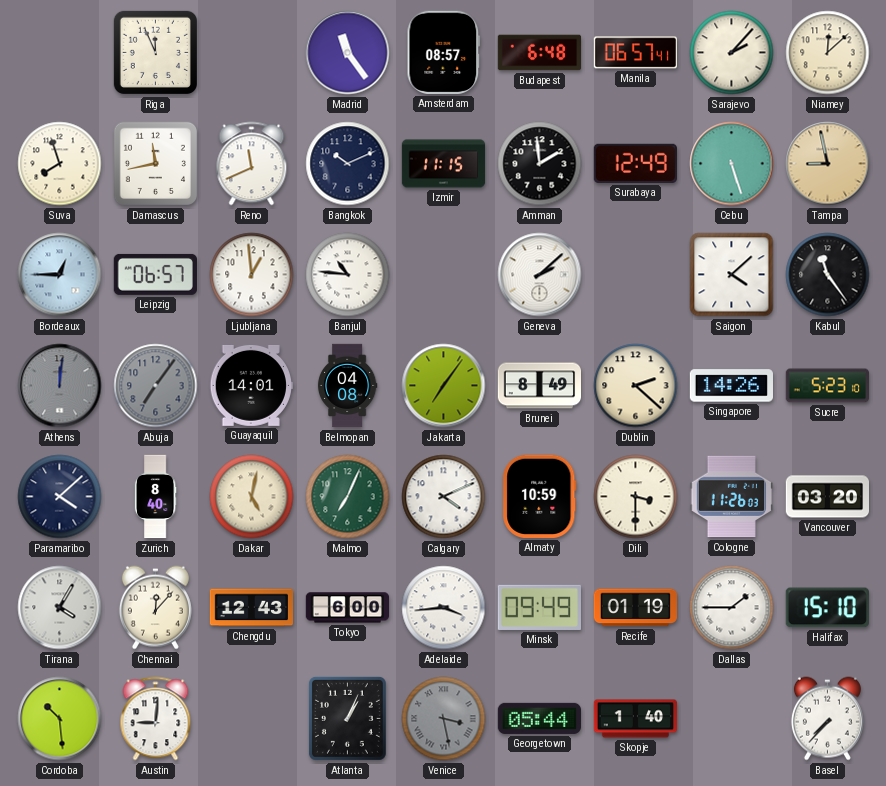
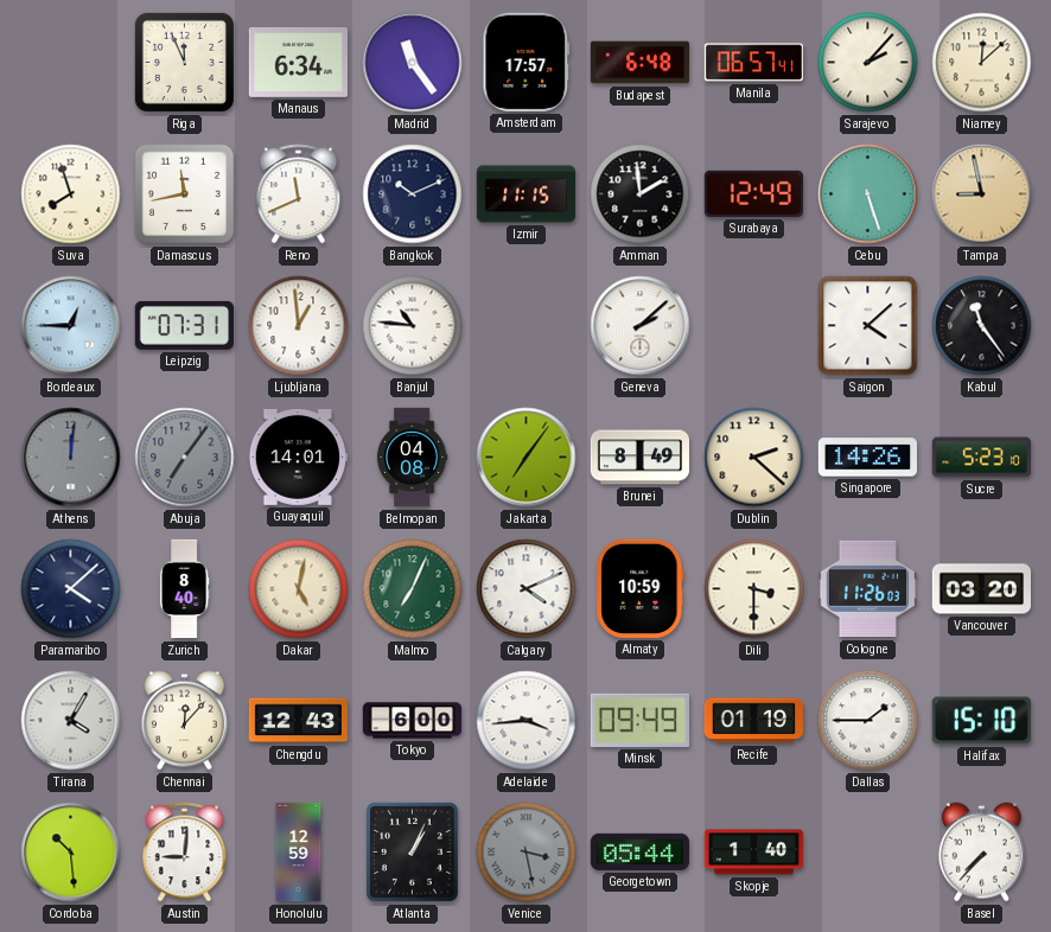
Manaus: none -> 6:34
Amsterdam: 08:57 -> 17:57
Leipzig: 06:57 -> 07:31
Honolulu: none -> 12:59
